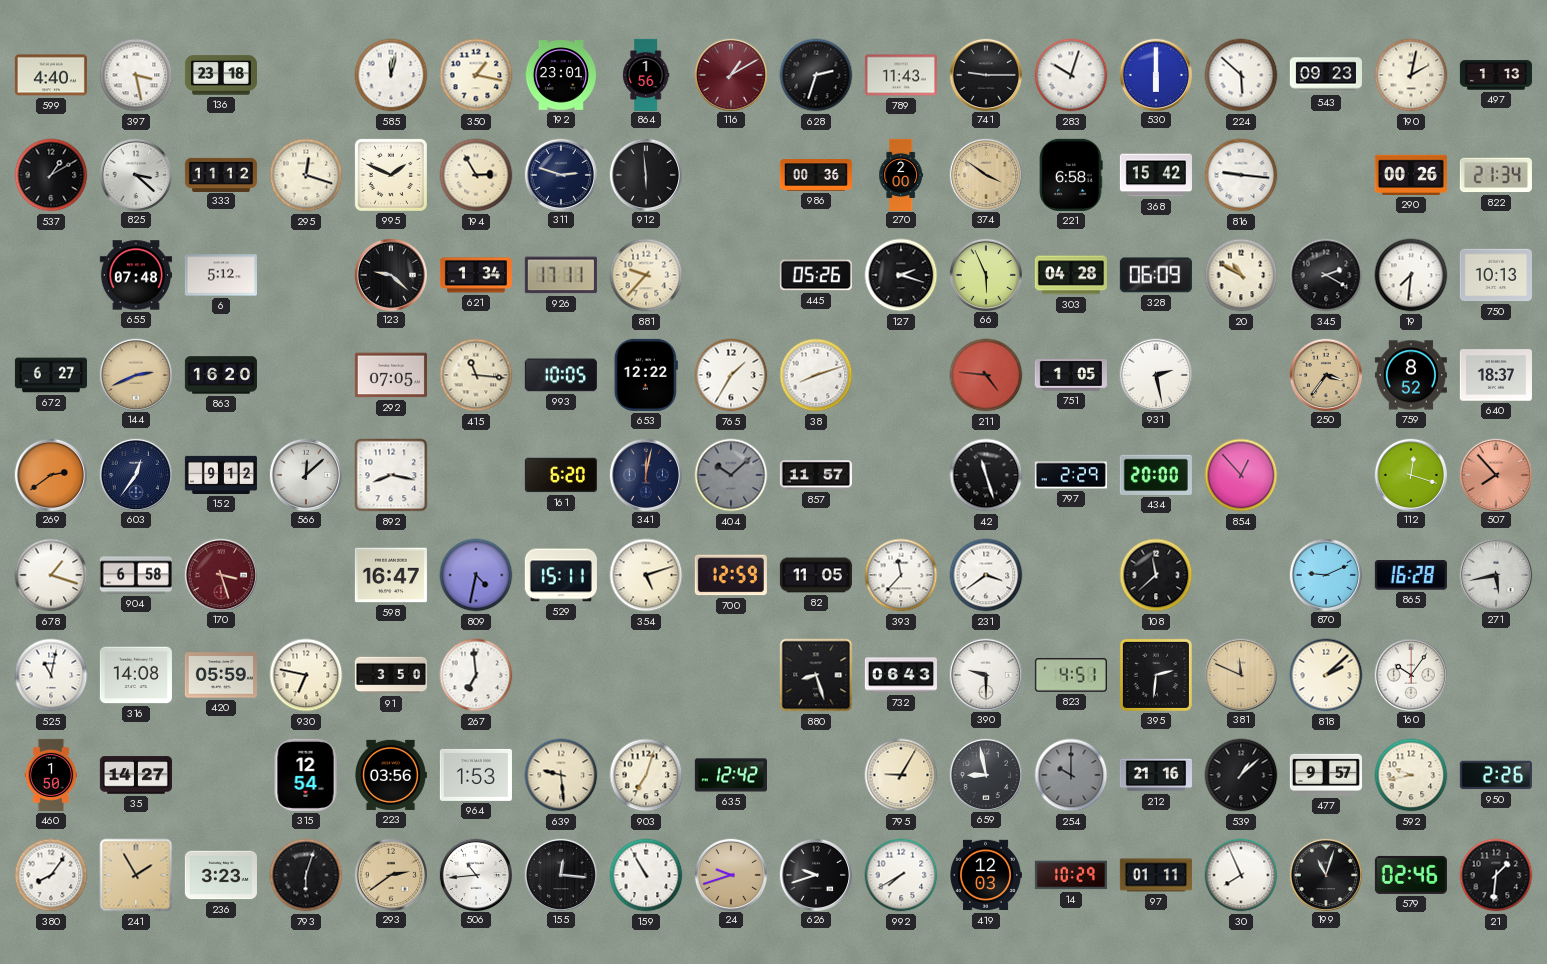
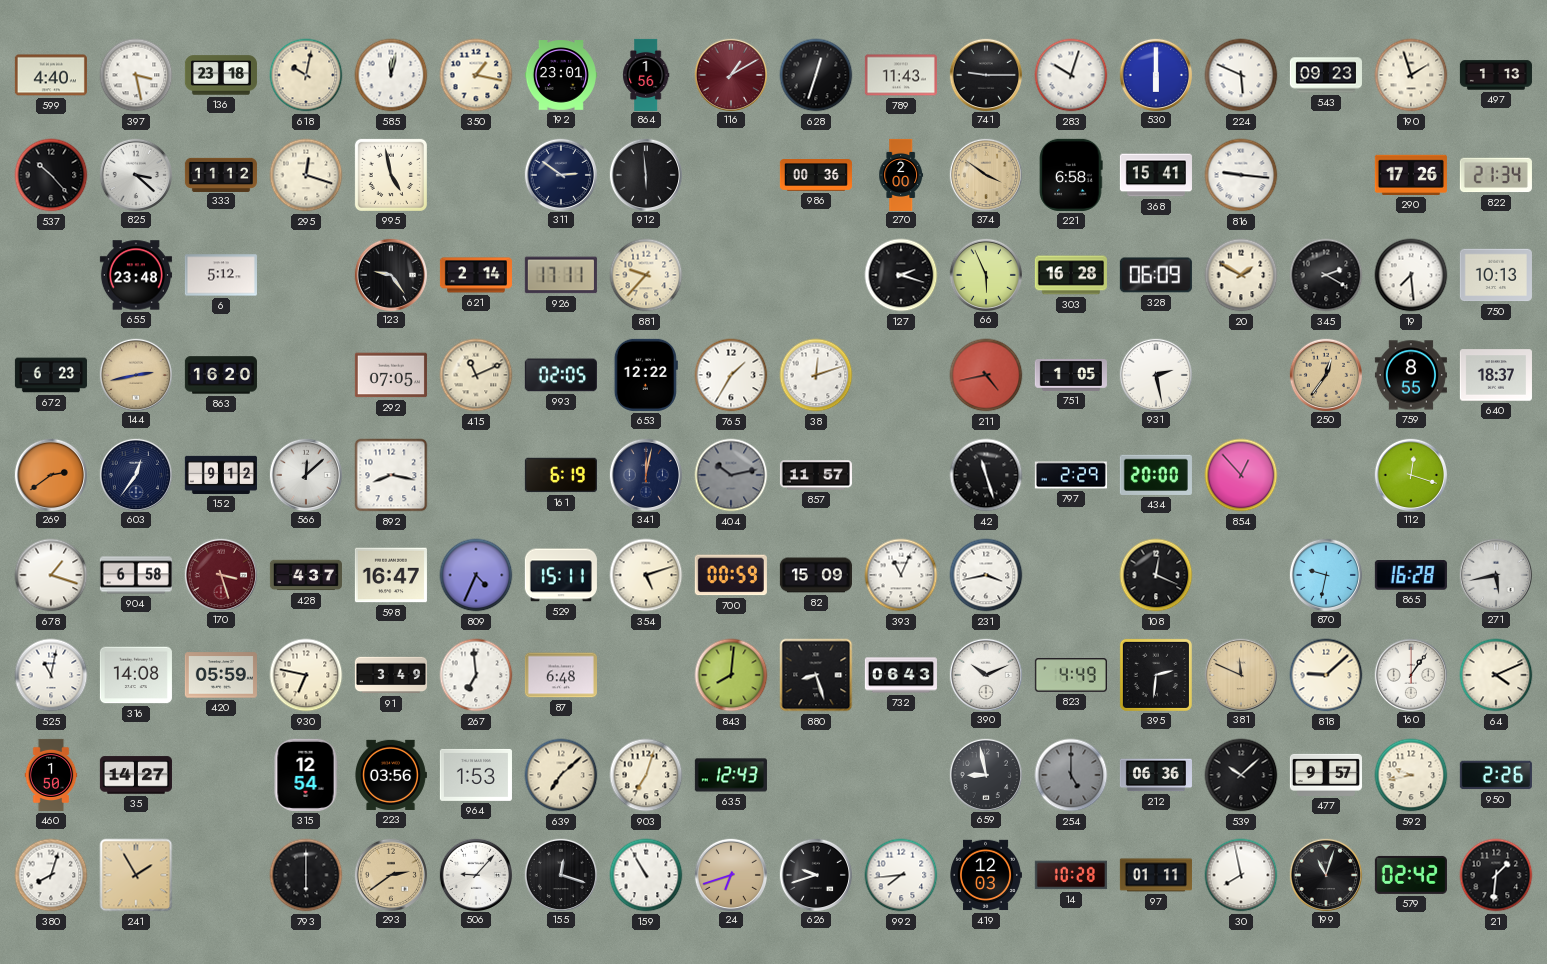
618: none -> 10:02
628: 2:33 -> 12:33
224: 5:52 -> 5:49
190: 2:02 -> 1:57
537: 1:10 -> 10:23
995: 1:49 -> 4:58
194: 2:55 -> none
311: 2:48 -> 2:51
368: 15:42 -> 15:41
290: 00:26 -> 17:26
655: 07:48 -> 23:48
123: 9:22 -> 9:24
621: 1:34 -> 2:14
445: 05:26 -> none
303: 04:28 -> 16:28
20: 10:50 -> 1:50
19: 7:31 -> 7:29
672: 6:27 -> 6:23
144: 2:41 -> 2:43
415: 11:16 -> 11:11
993: 10:05 -> 02:05
38: 8:12 -> 12:12
211: 4:46 -> 4:43
250: 3:36 -> 12:36
759: 8:52 -> 8:55
161: 6:20 -> 6:19
404: 10:08 -> 10:13
507: 7:53 -> none
428: none -> 4:37
809: 4:32 -> 4:34
700: 12:59 -> 00:59
82: 11:05 -> 15:09
393: 11:37 -> 11:04
231: 3:39 -> 3:43
108: 11:38 -> 12:19
870: 9:11 -> 9:32
91: 3:50 -> 3:49
87: none -> 6:48
843: none -> 8:01
390: 9:30 -> 10:11
823: 4:51 -> 4:49
818: 2:08 -> 9:08
160: 10:06 -> 1:06
64: none -> 4:11
639: 9:29 -> 7:08
635: 12:42 -> 12:43
795: 9:05 -> none
254: 10:00 -> 5:00
212: 21:16 -> 06:36
539: 1:08 -> 10:08
380: 8:06 -> 8:03
236: 3:23 -> none
793: 6:03 -> 6:00
506: 10:44 -> 9:07
155: 12:16 -> 12:18
24: 9:42 -> 6:42
992: 7:40 -> 7:44
14: 10:29 -> 10:28
30: 7:56 -> 7:58
579: 02:46 -> 02:42
